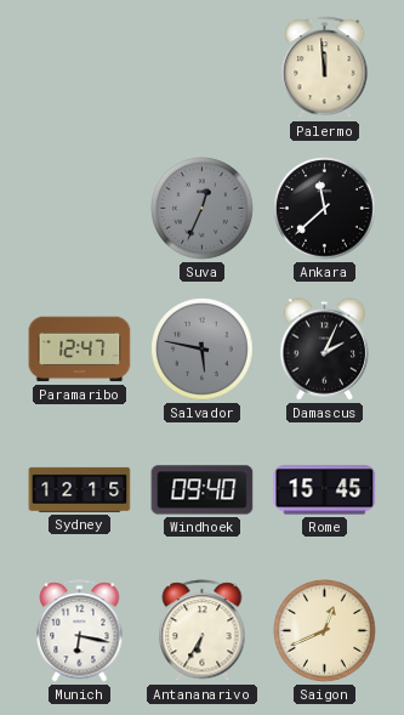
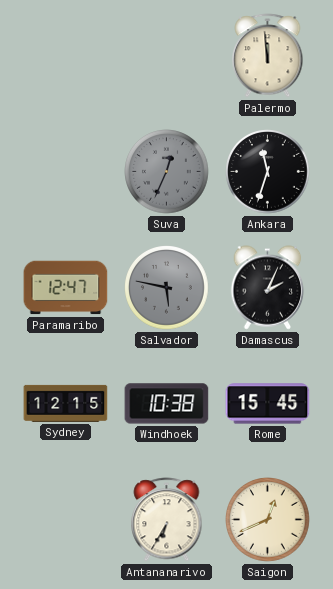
Ankara: 11:38 -> 11:33
Windhoek: 09:40 -> 10:38
Munich: 6:17 -> none
